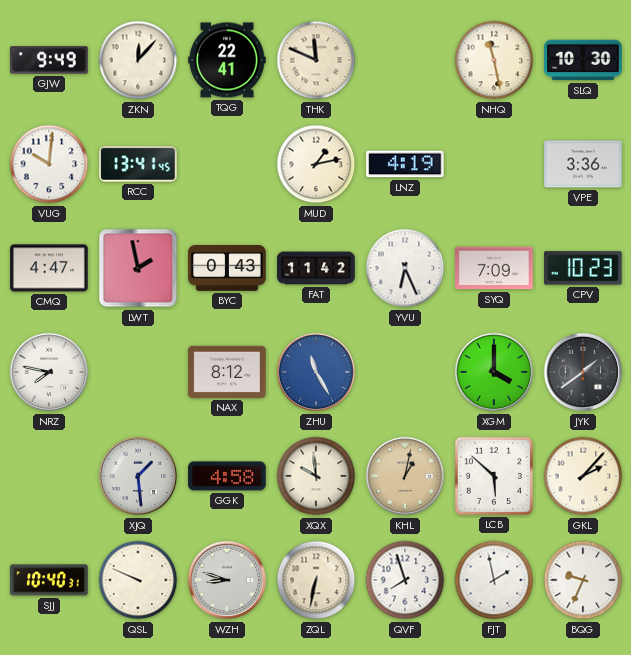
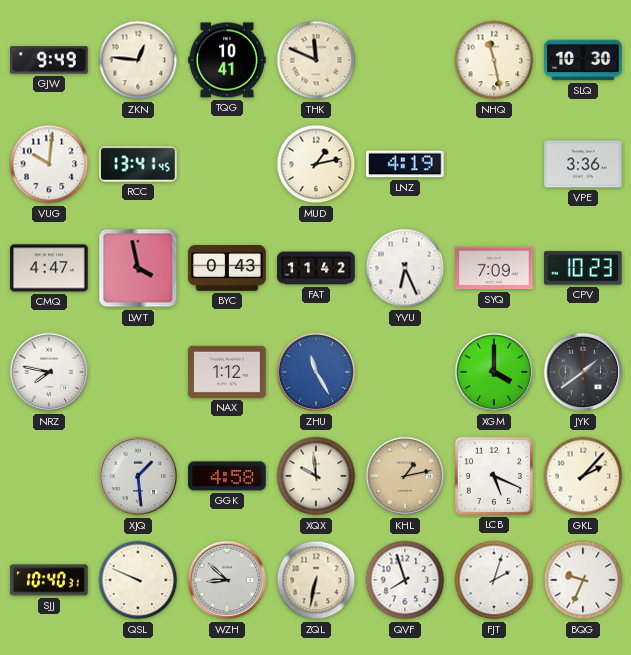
ZKN: 12:07 -> 12:46
TQG: 22:41 -> 10:41
LWT: 1:58 -> 3:58
NAX: 8:12 -> 1:12
KHL: 1:02 -> 1:13
LCB: 5:52 -> 5:19
WZH: 8:48 -> 8:52
FJT: 1:58 -> 2:03
